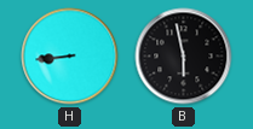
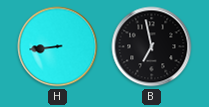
B: 5:58 -> 6:58
